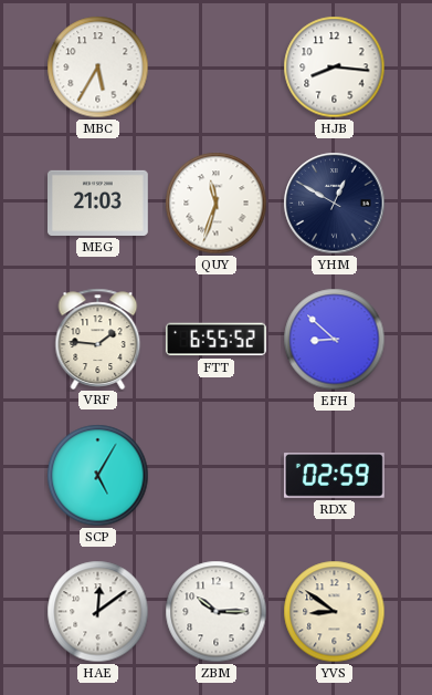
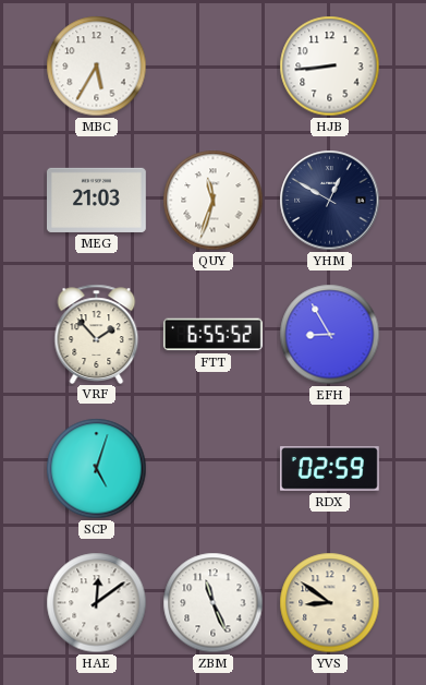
HJB: 8:16 -> 8:44
VRF: 1:46 -> 1:53
EFH: 8:52 -> 8:55
SCP: 5:05 -> 5:03
ZBM: 10:15 -> 11:26
